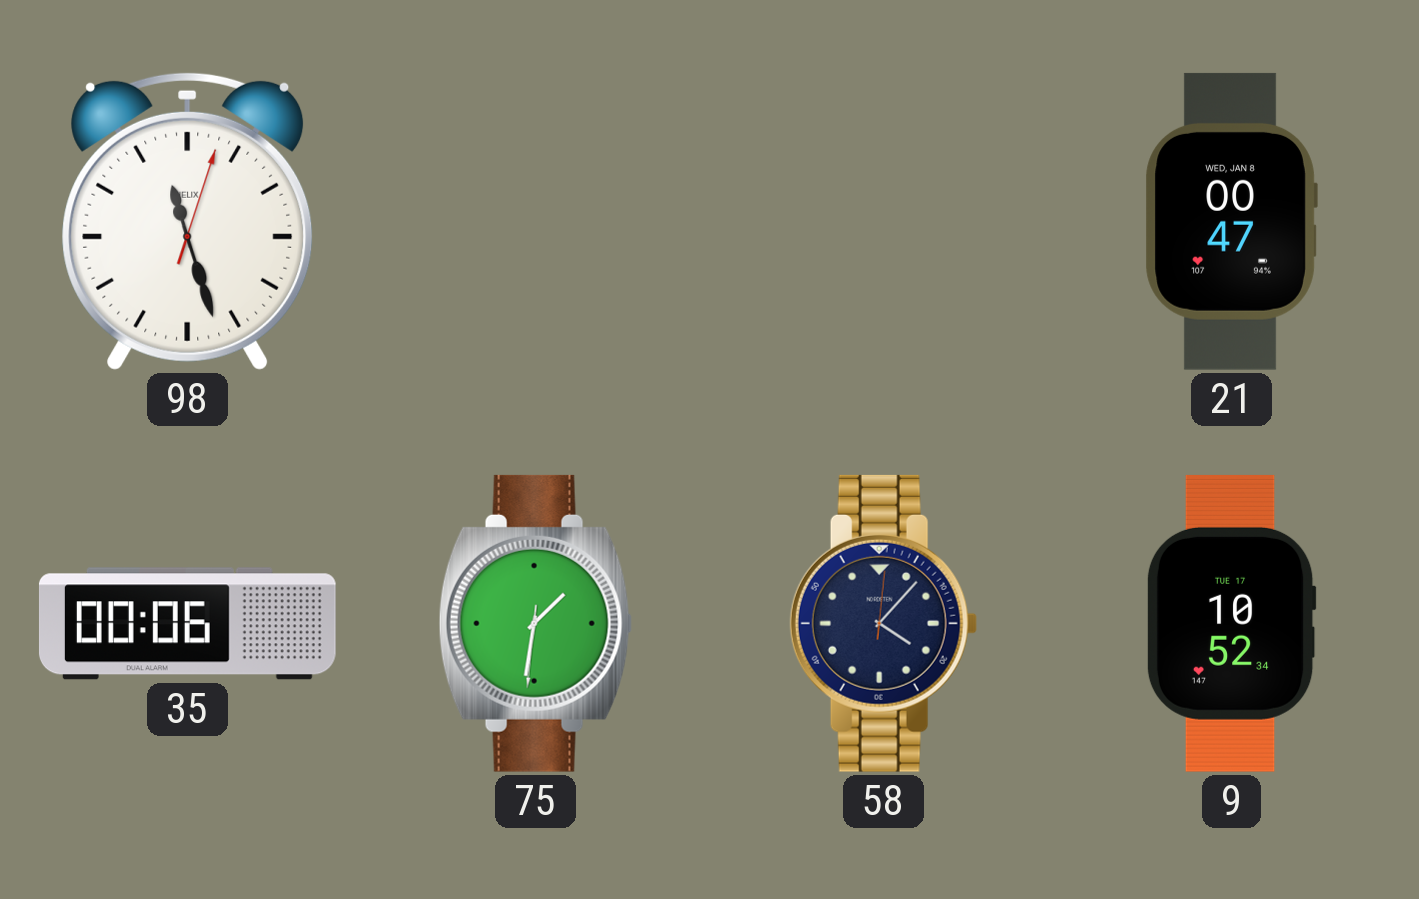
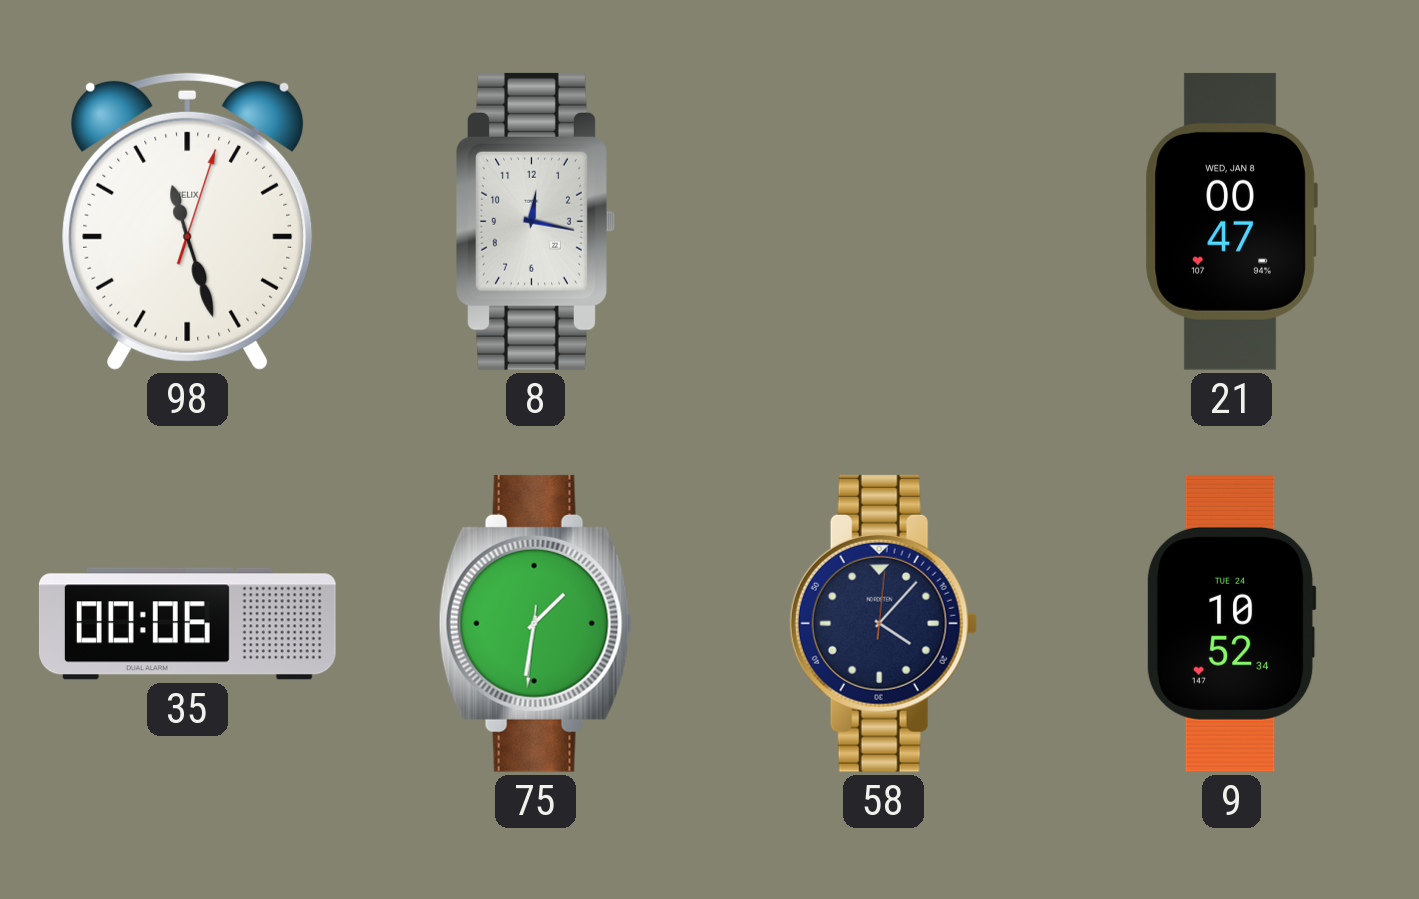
8: none -> 12:17
9 date: TUE 17 -> TUE 24
